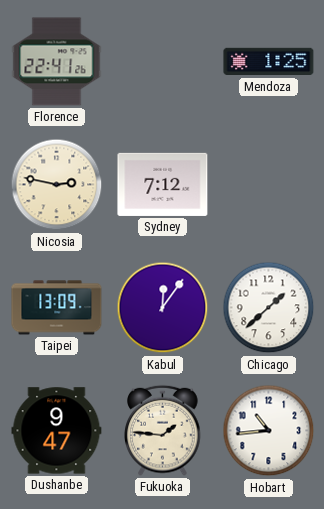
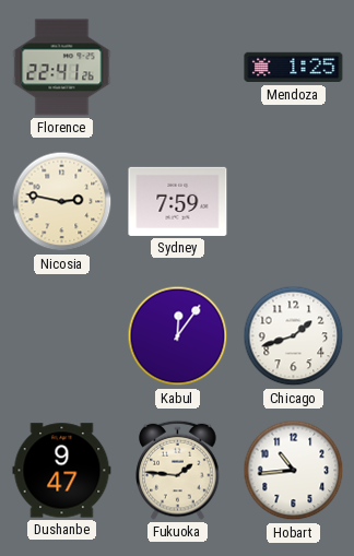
Sydney: 7:12 -> 7:59
Taipei: 13:09 -> none
Chicago: 1:38 -> 1:42
